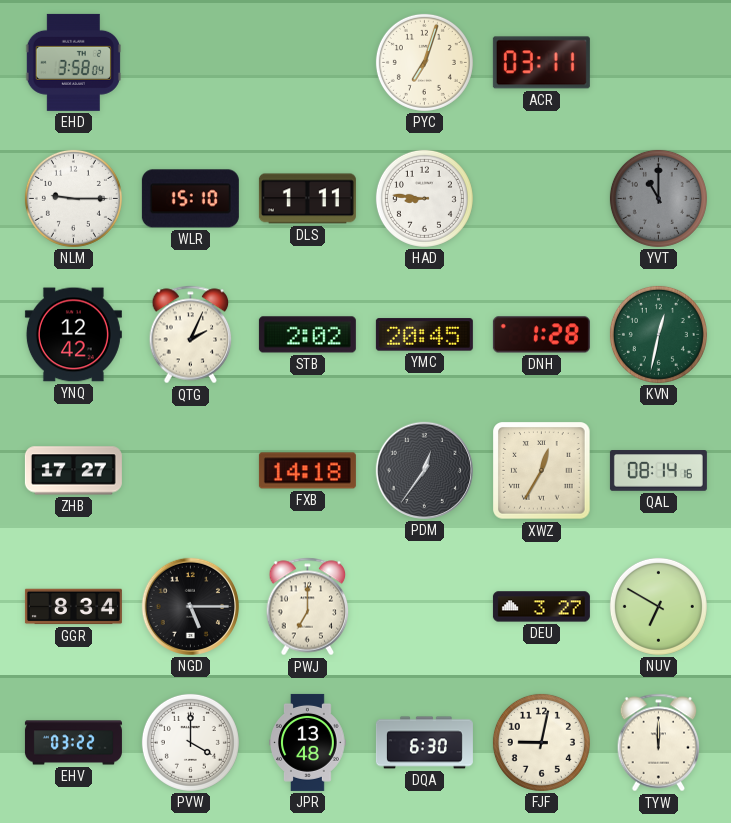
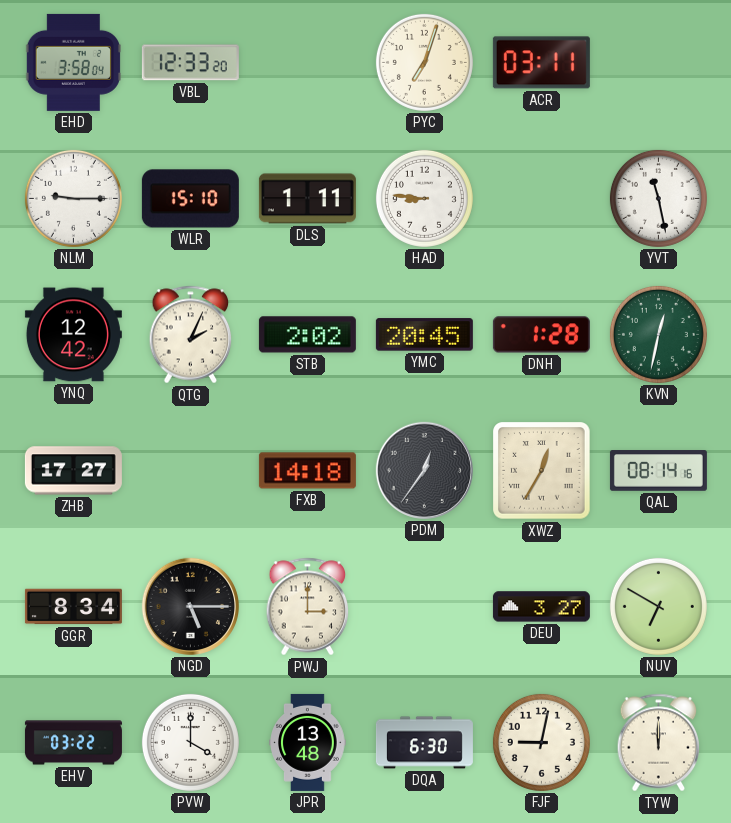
VBL: none -> 12:33
YVT: 11:00 -> 11:28
YVT dial: grey -> white
PWJ: 7:00 -> 3:00
